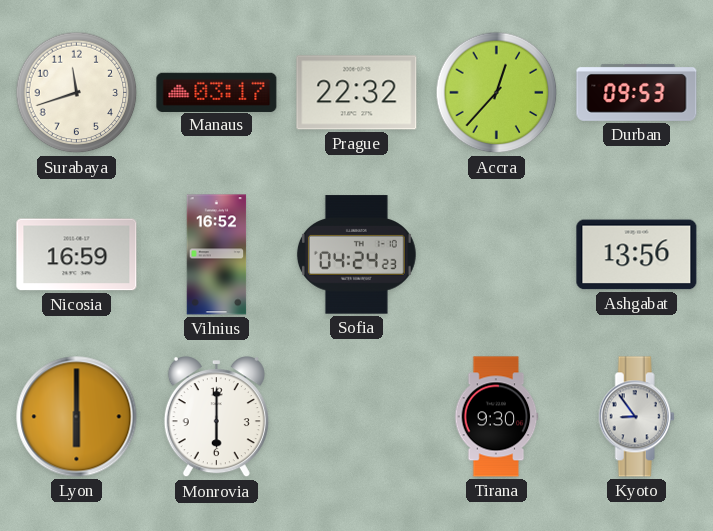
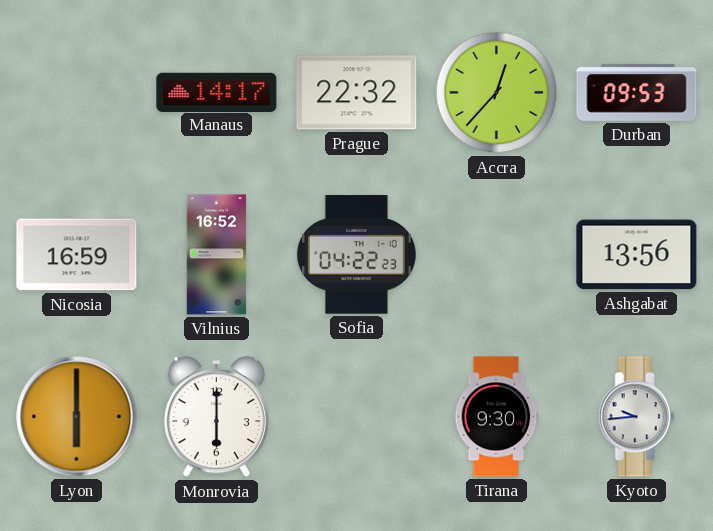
Surabaya: 11:42 -> none
Manaus: 03:17 -> 14:17
Sofia: 04:24 -> 04:22
Kyoto: 8:54 -> 9:44
